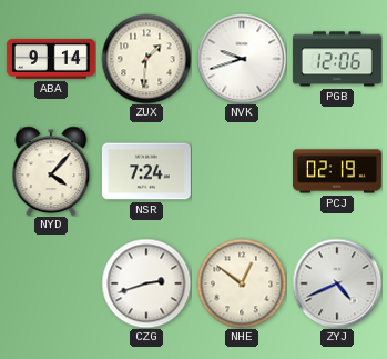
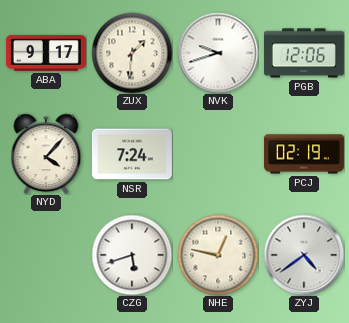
ABA: 9:14 -> 9:17
CZG: 2:42 -> 5:42
NHE: 12:51 -> 12:47
ZYJ: 4:41 -> 4:39
